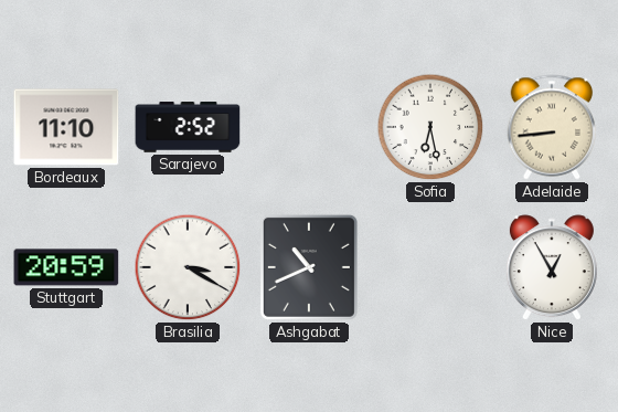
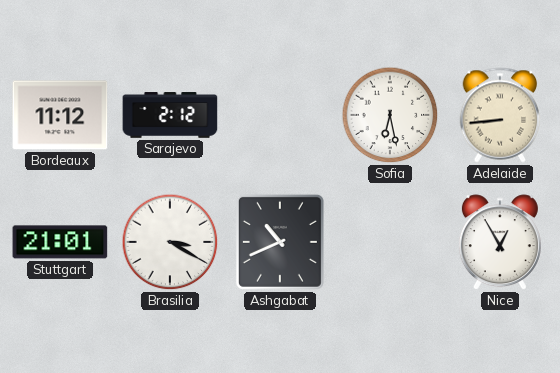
Bordeaux: 11:10 -> 11:12
Sarajevo: 2:52 -> 2:12
Stuttgart: 20:59 -> 21:01
